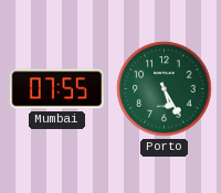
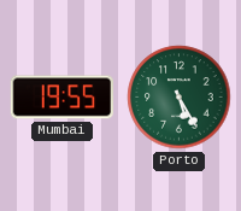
Mumbai: 07:55 -> 19:55
